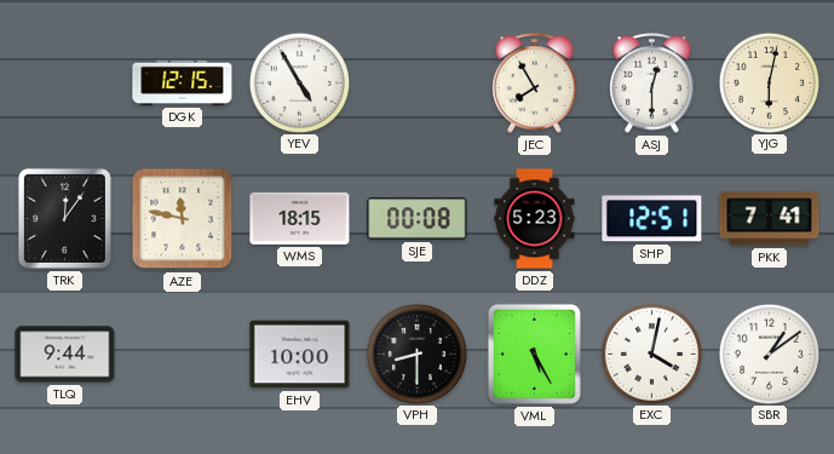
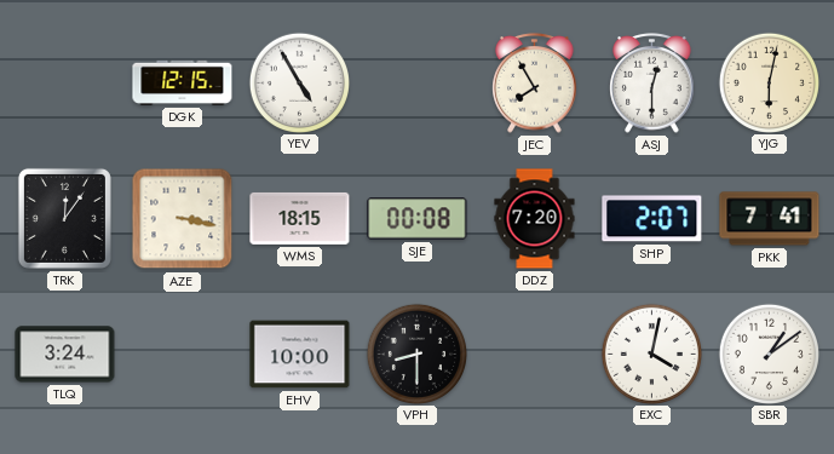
AZE: 11:47 -> 3:17
DDZ: 5:23 -> 7:20
SHP: 12:51 -> 2:07
TLQ: 9:44 -> 3:24
VML: 5:25 -> none
